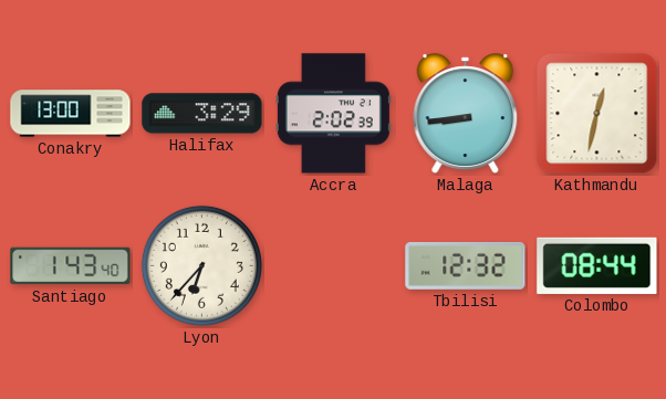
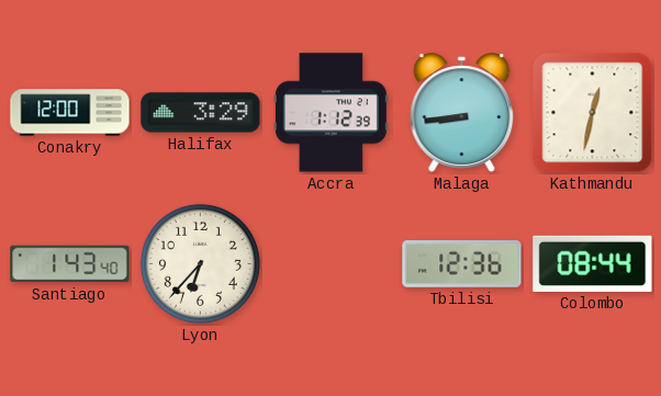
Conakry: 13:00 -> 12:00
Accra: 2:02 -> 1:12
Tbilisi: 12:32 -> 12:36
